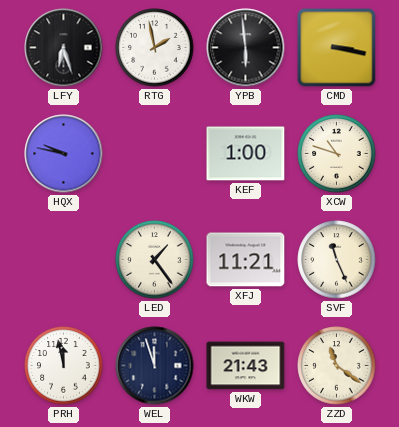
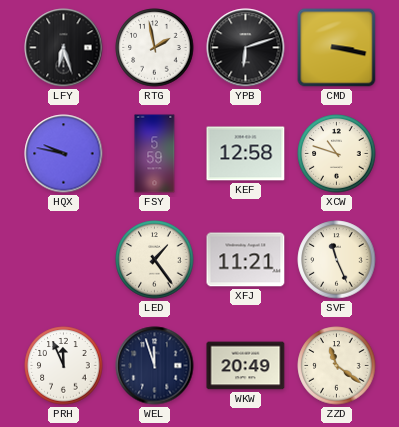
YPB: 5:59 -> 6:12
FSY: none -> 5:59
KEF: 1:00 -> 12:58
PRH: 11:58 -> 11:56
WKW: 21:43 -> 20:49
